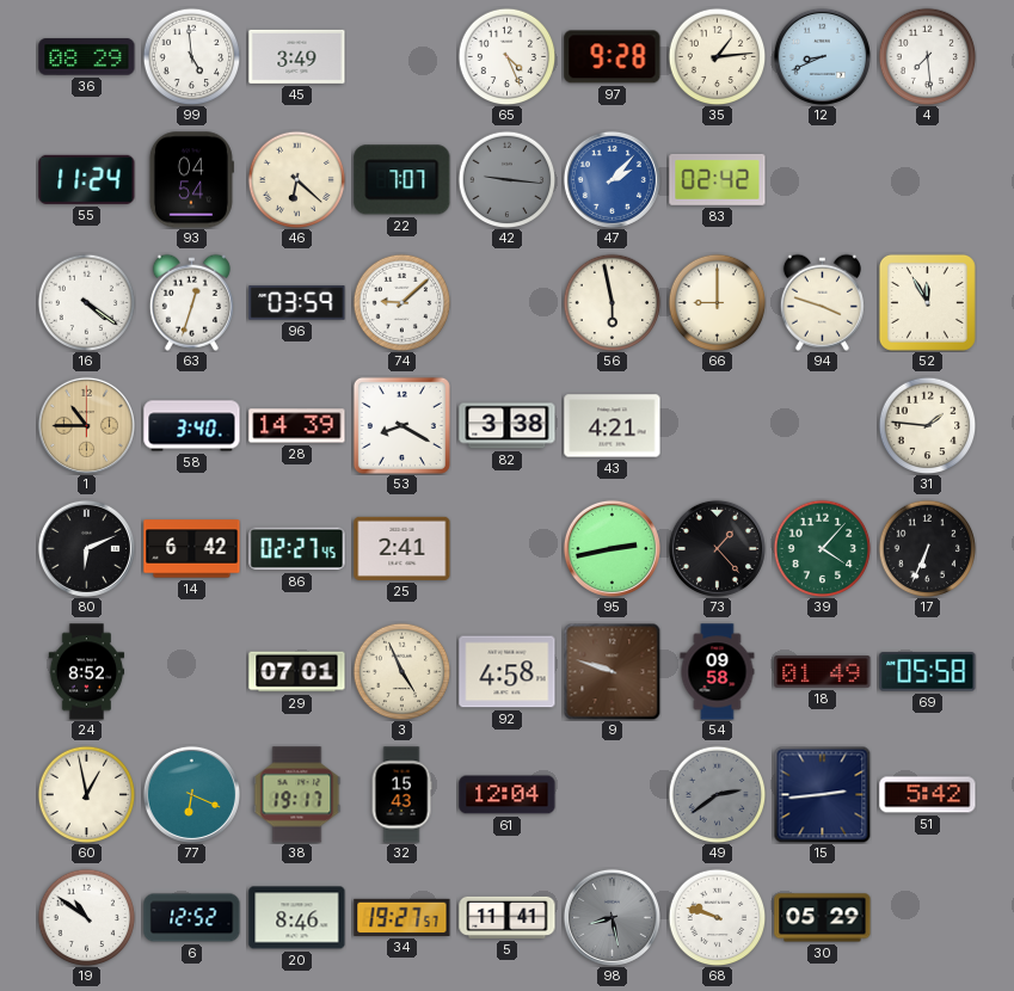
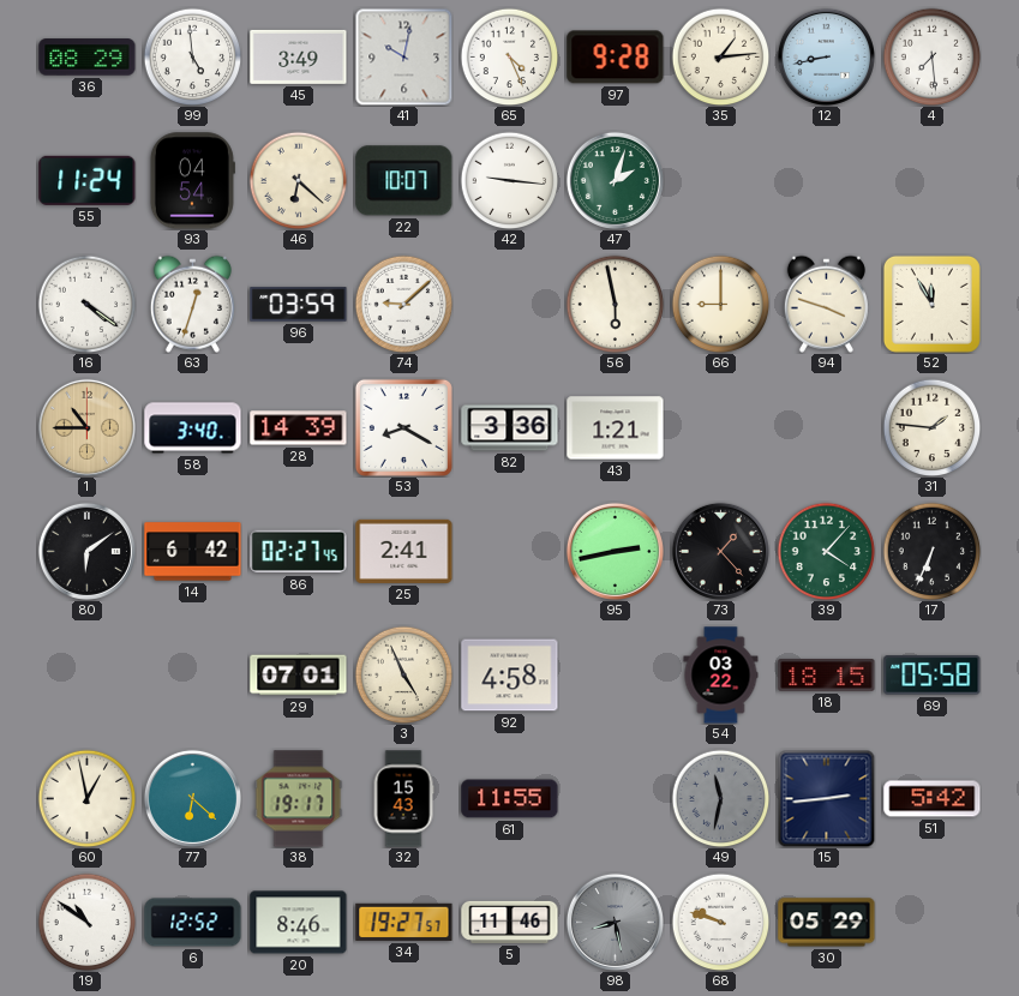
41: none -> 10:02
12: 8:41 -> 8:43
22: 7:07 -> 10:07
42 dial: grey -> white
47: 2:07 -> 2:03
47 dial: blue -> green
83: 02:42 -> none
82: 3:38 -> 3:36
43: 4:21 -> 1:21
80: 6:11 -> 6:09
24: 8:52 -> none
9: 9:48 -> none
54: 09:58 -> 03:22
18: 01:49 -> 18:15
77: 6:19 -> 6:22
61: 12:04 -> 11:55
49: 2:39 -> 11:32
5: 11:41 -> 11:46
